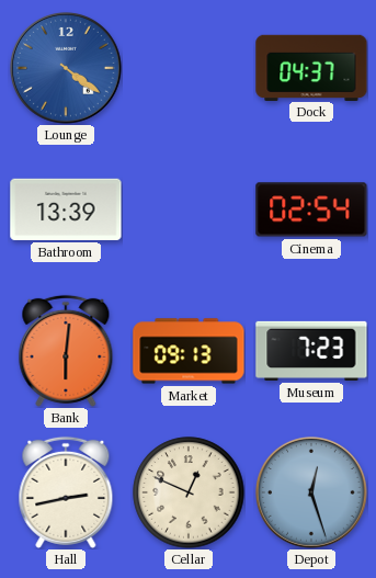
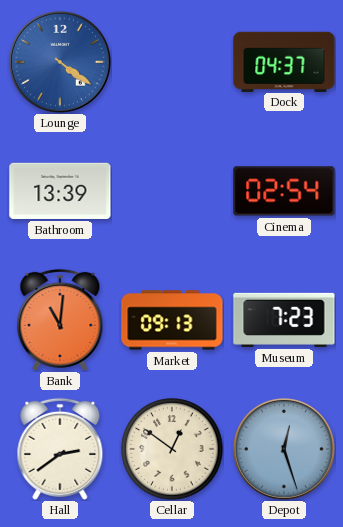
Bank: 6:01 -> 11:01
Hall: 2:43 -> 2:39
Cellar: 12:49 -> 12:51
